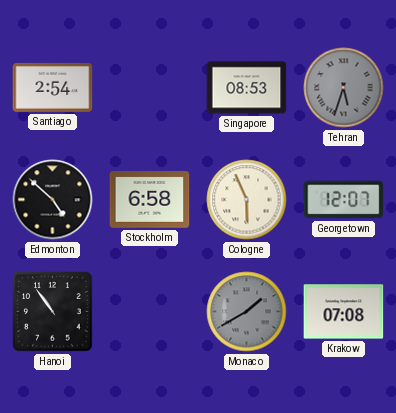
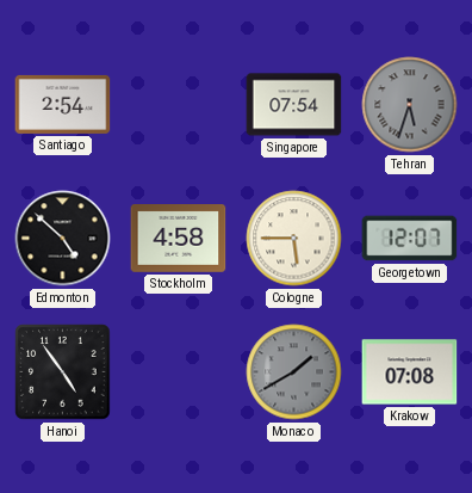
Singapore: 08:53 -> 07:54
Stockholm: 6:58 -> 4:58
Cologne: 5:56 -> 5:45
Hanoi: 10:54 -> 4:54
